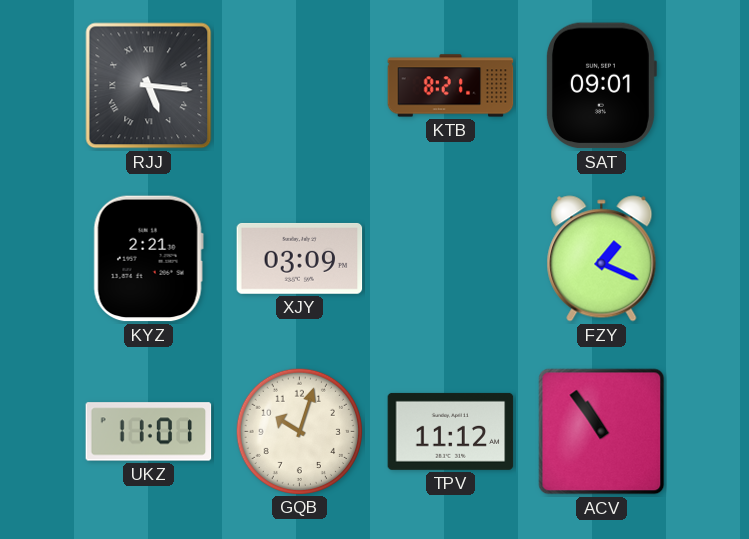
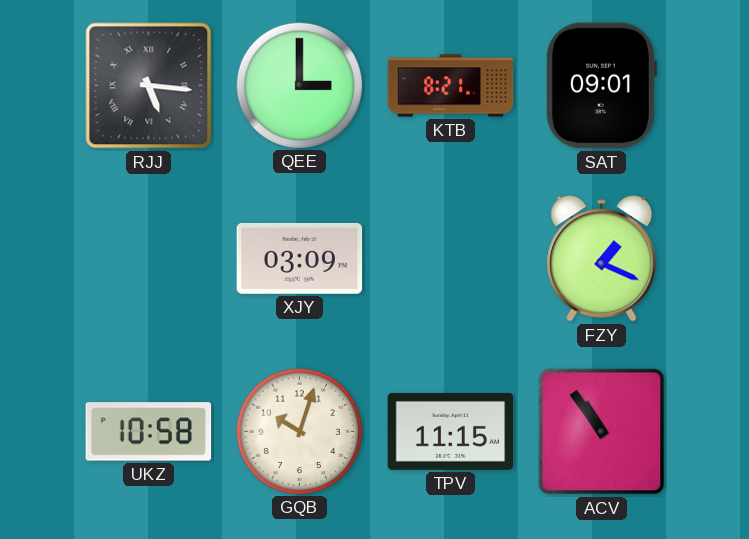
QEE: none -> 3:00
KYZ: 2:21 -> none
UKZ: 11:01 -> 10:58
TPV: 11:12 -> 11:15
